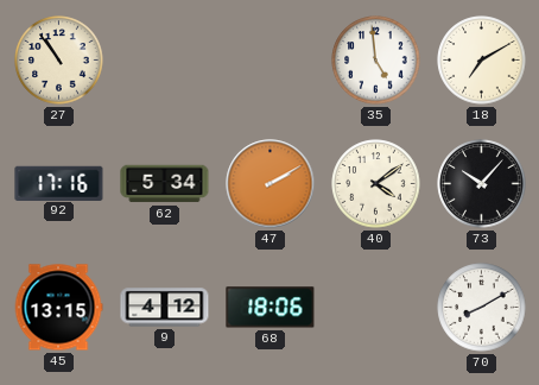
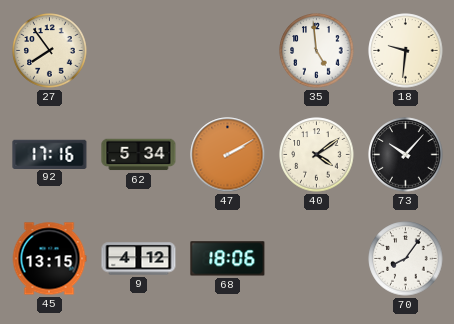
27: 10:54 -> 7:54
18: 7:10 -> 9:31
70: 8:10 -> 8:06
